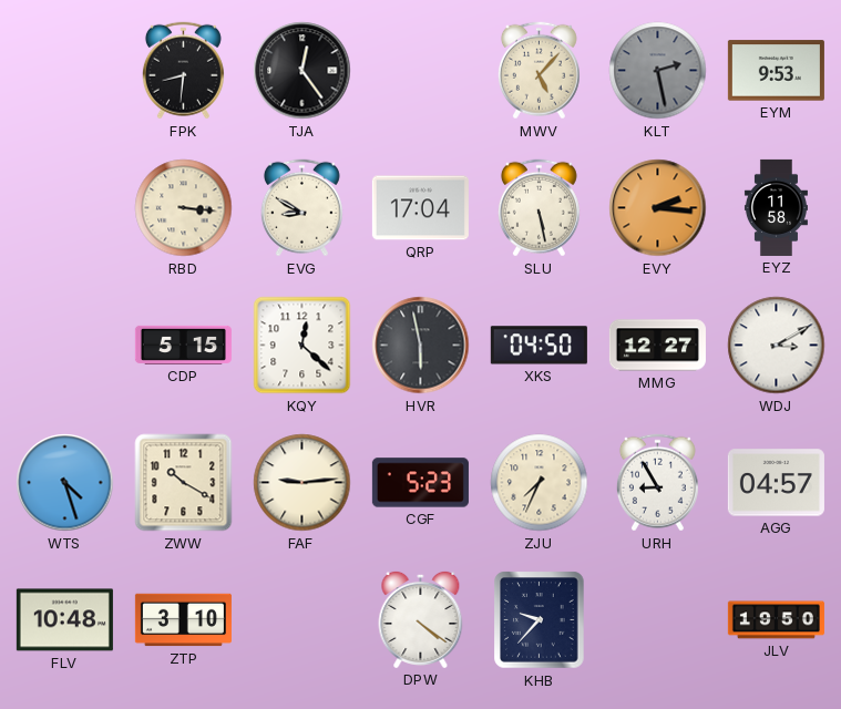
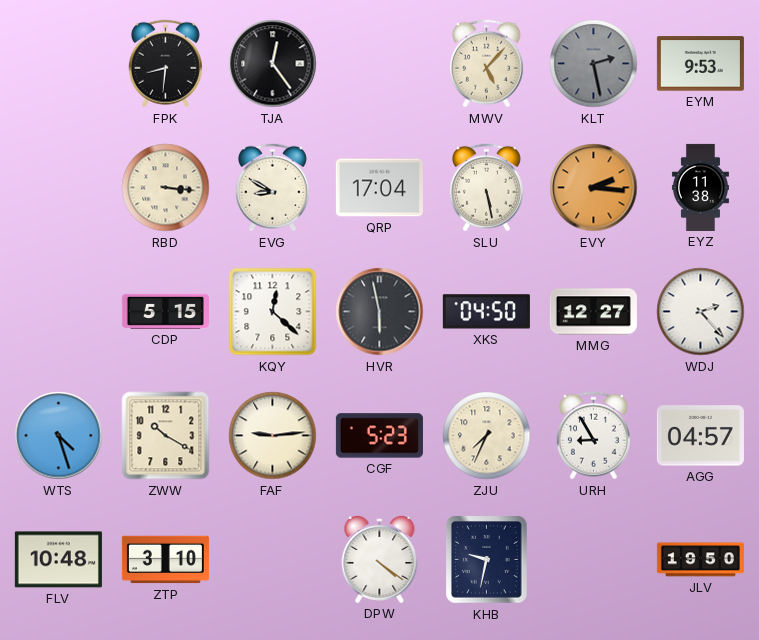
EYZ: 11:58 -> 11:38
WDJ: 3:10 -> 2:23
KHB: 9:37 -> 9:32
